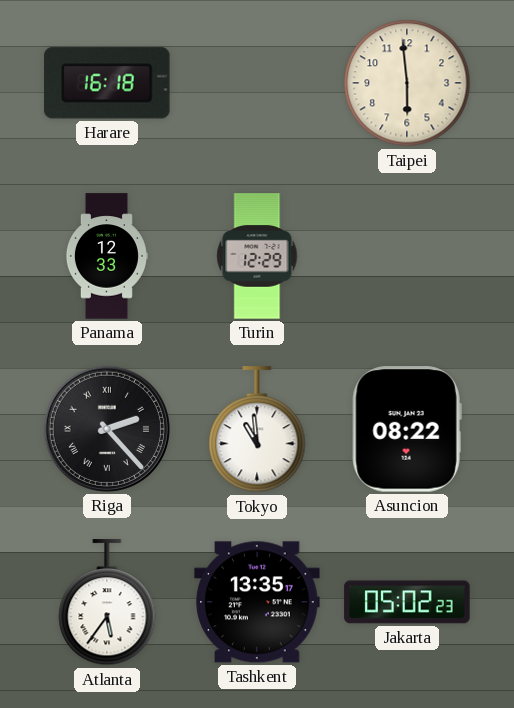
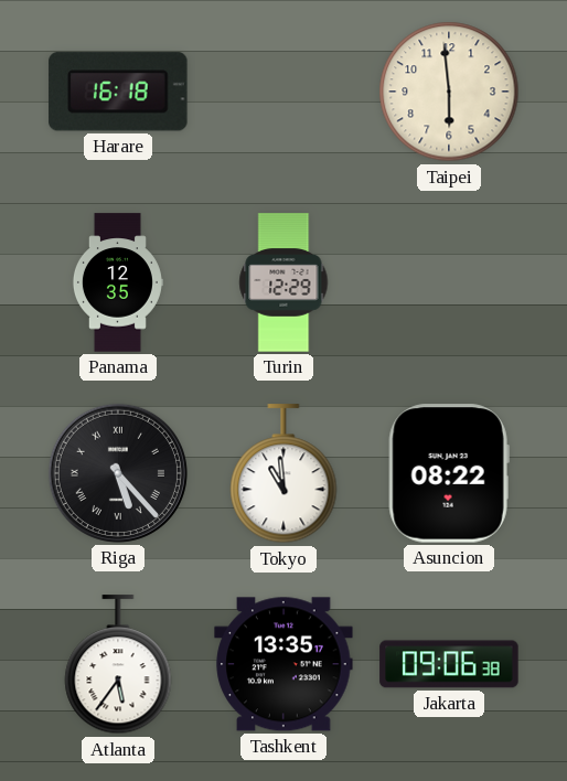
Panama: 12:33 -> 12:35
Riga: 2:23 -> 5:23
Jakarta: 05:02 -> 09:06
